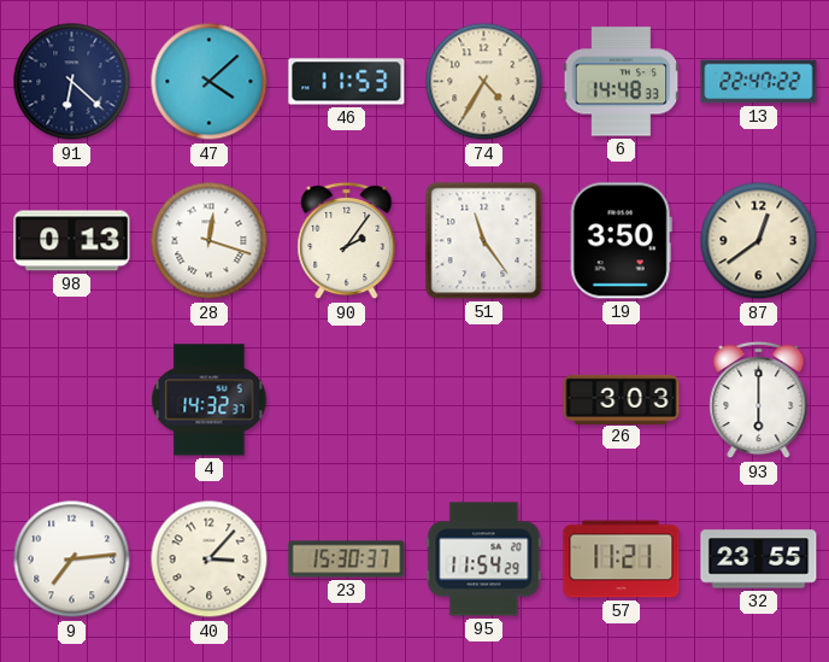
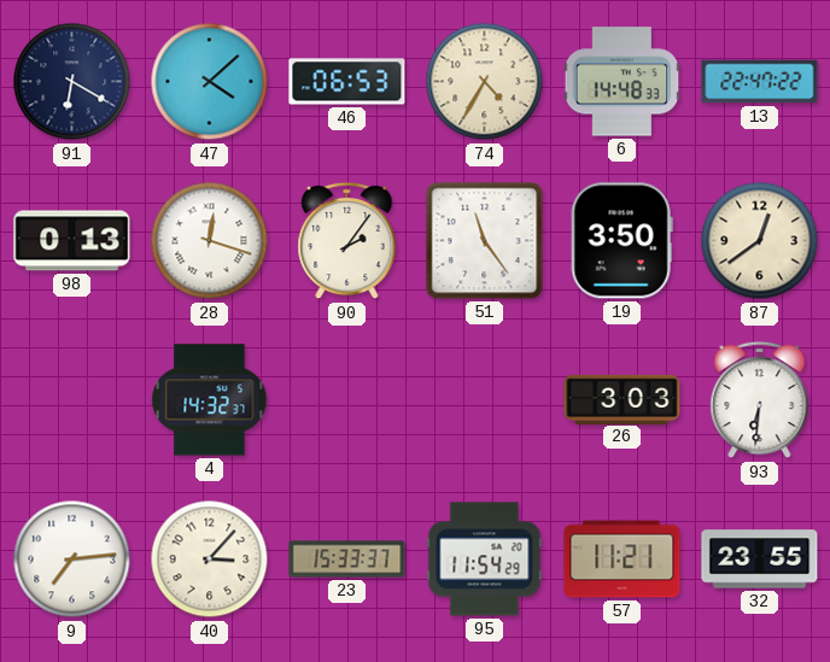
91: 6:22 -> 6:20
46: 11:53 -> 06:53
93: 6:00 -> 6:31
23: 15:30 -> 15:33
